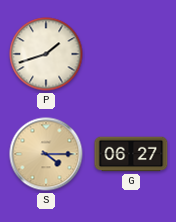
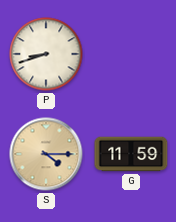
P: 1:42 -> 8:42
G: 06:27 -> 11:59
